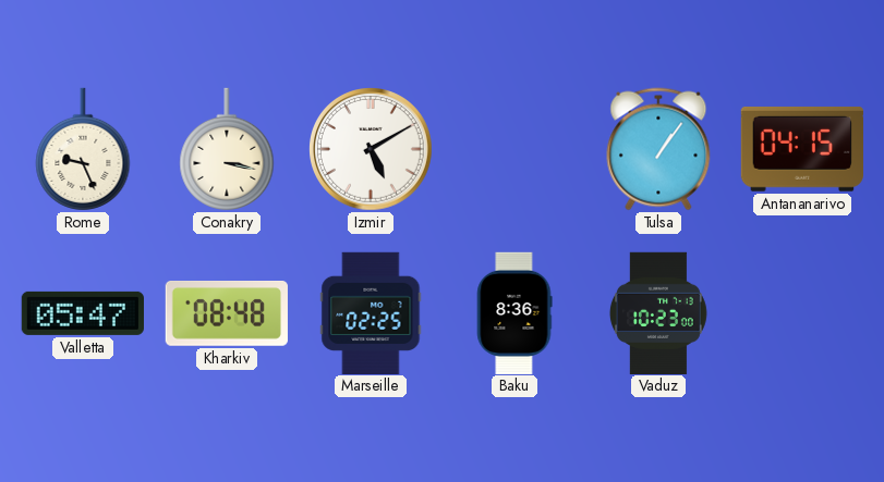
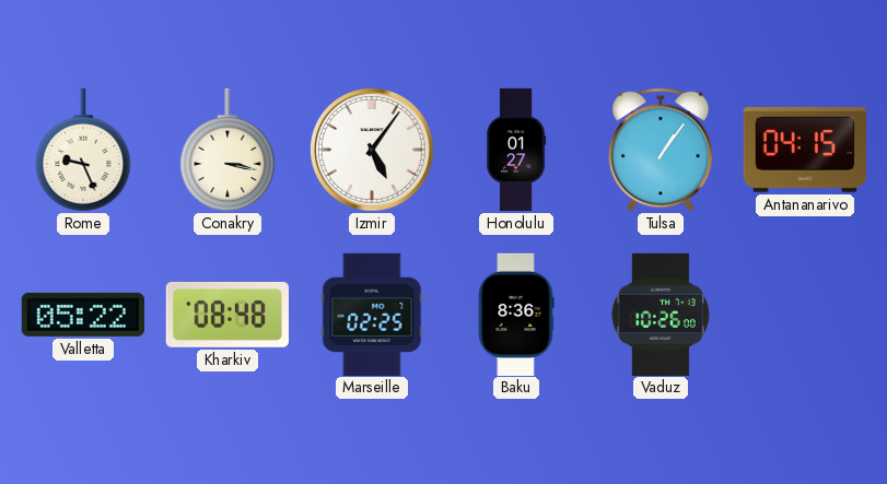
Izmir: 5:10 -> 5:06
Honolulu: none -> 01:27
Valletta: 05:47 -> 05:22
Vaduz: 10:23 -> 10:26
